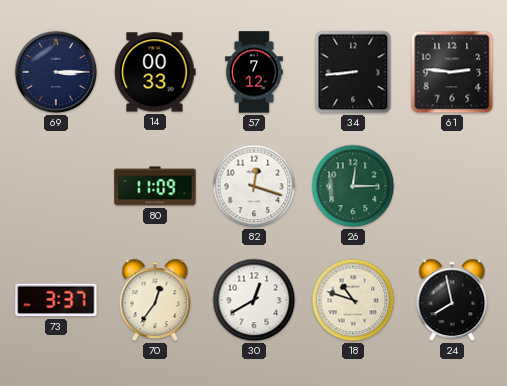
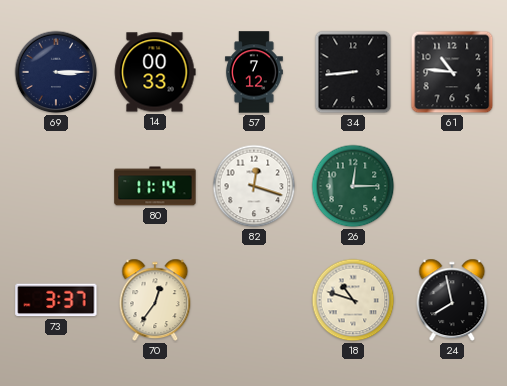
61: 2:46 -> 10:46
80: 11:09 -> 11:14
30: 12:40 -> none
